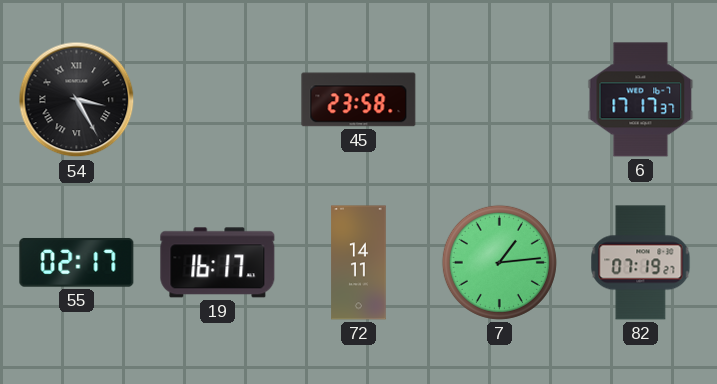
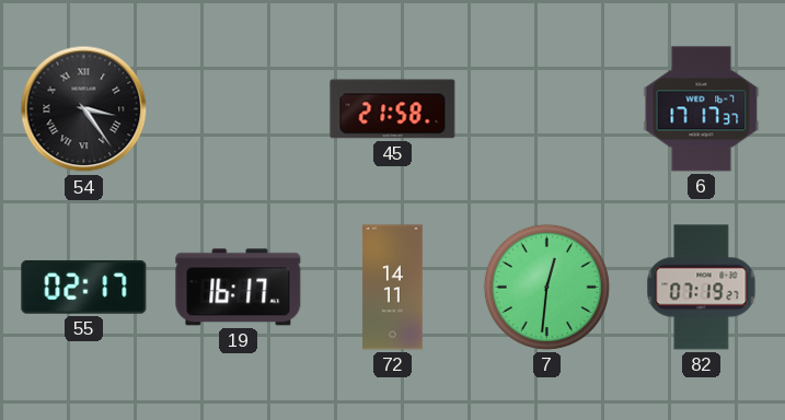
54: 3:25 -> 3:24
45: 23:58 -> 21:58
7: 1:14 -> 12:31
